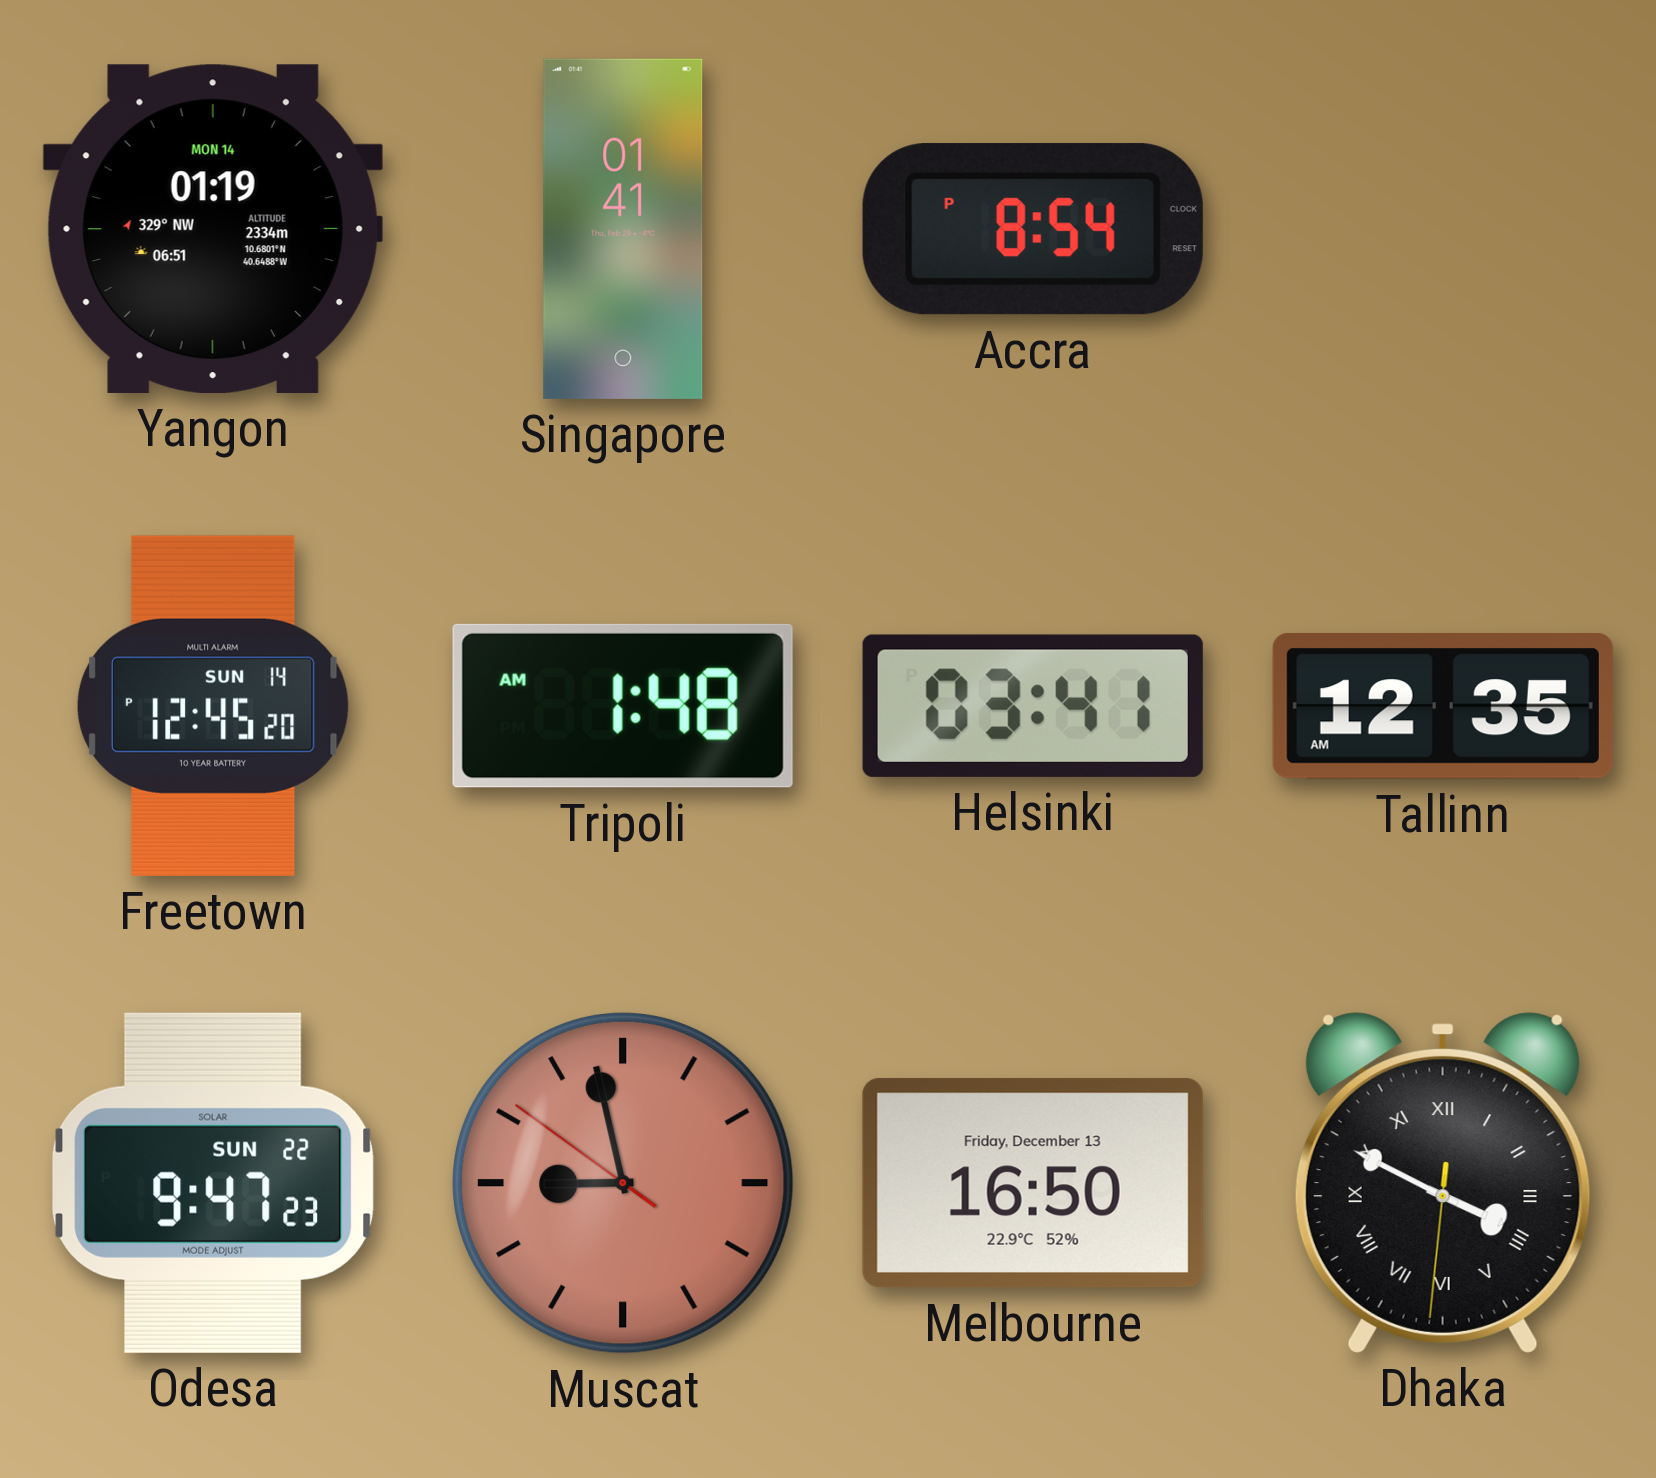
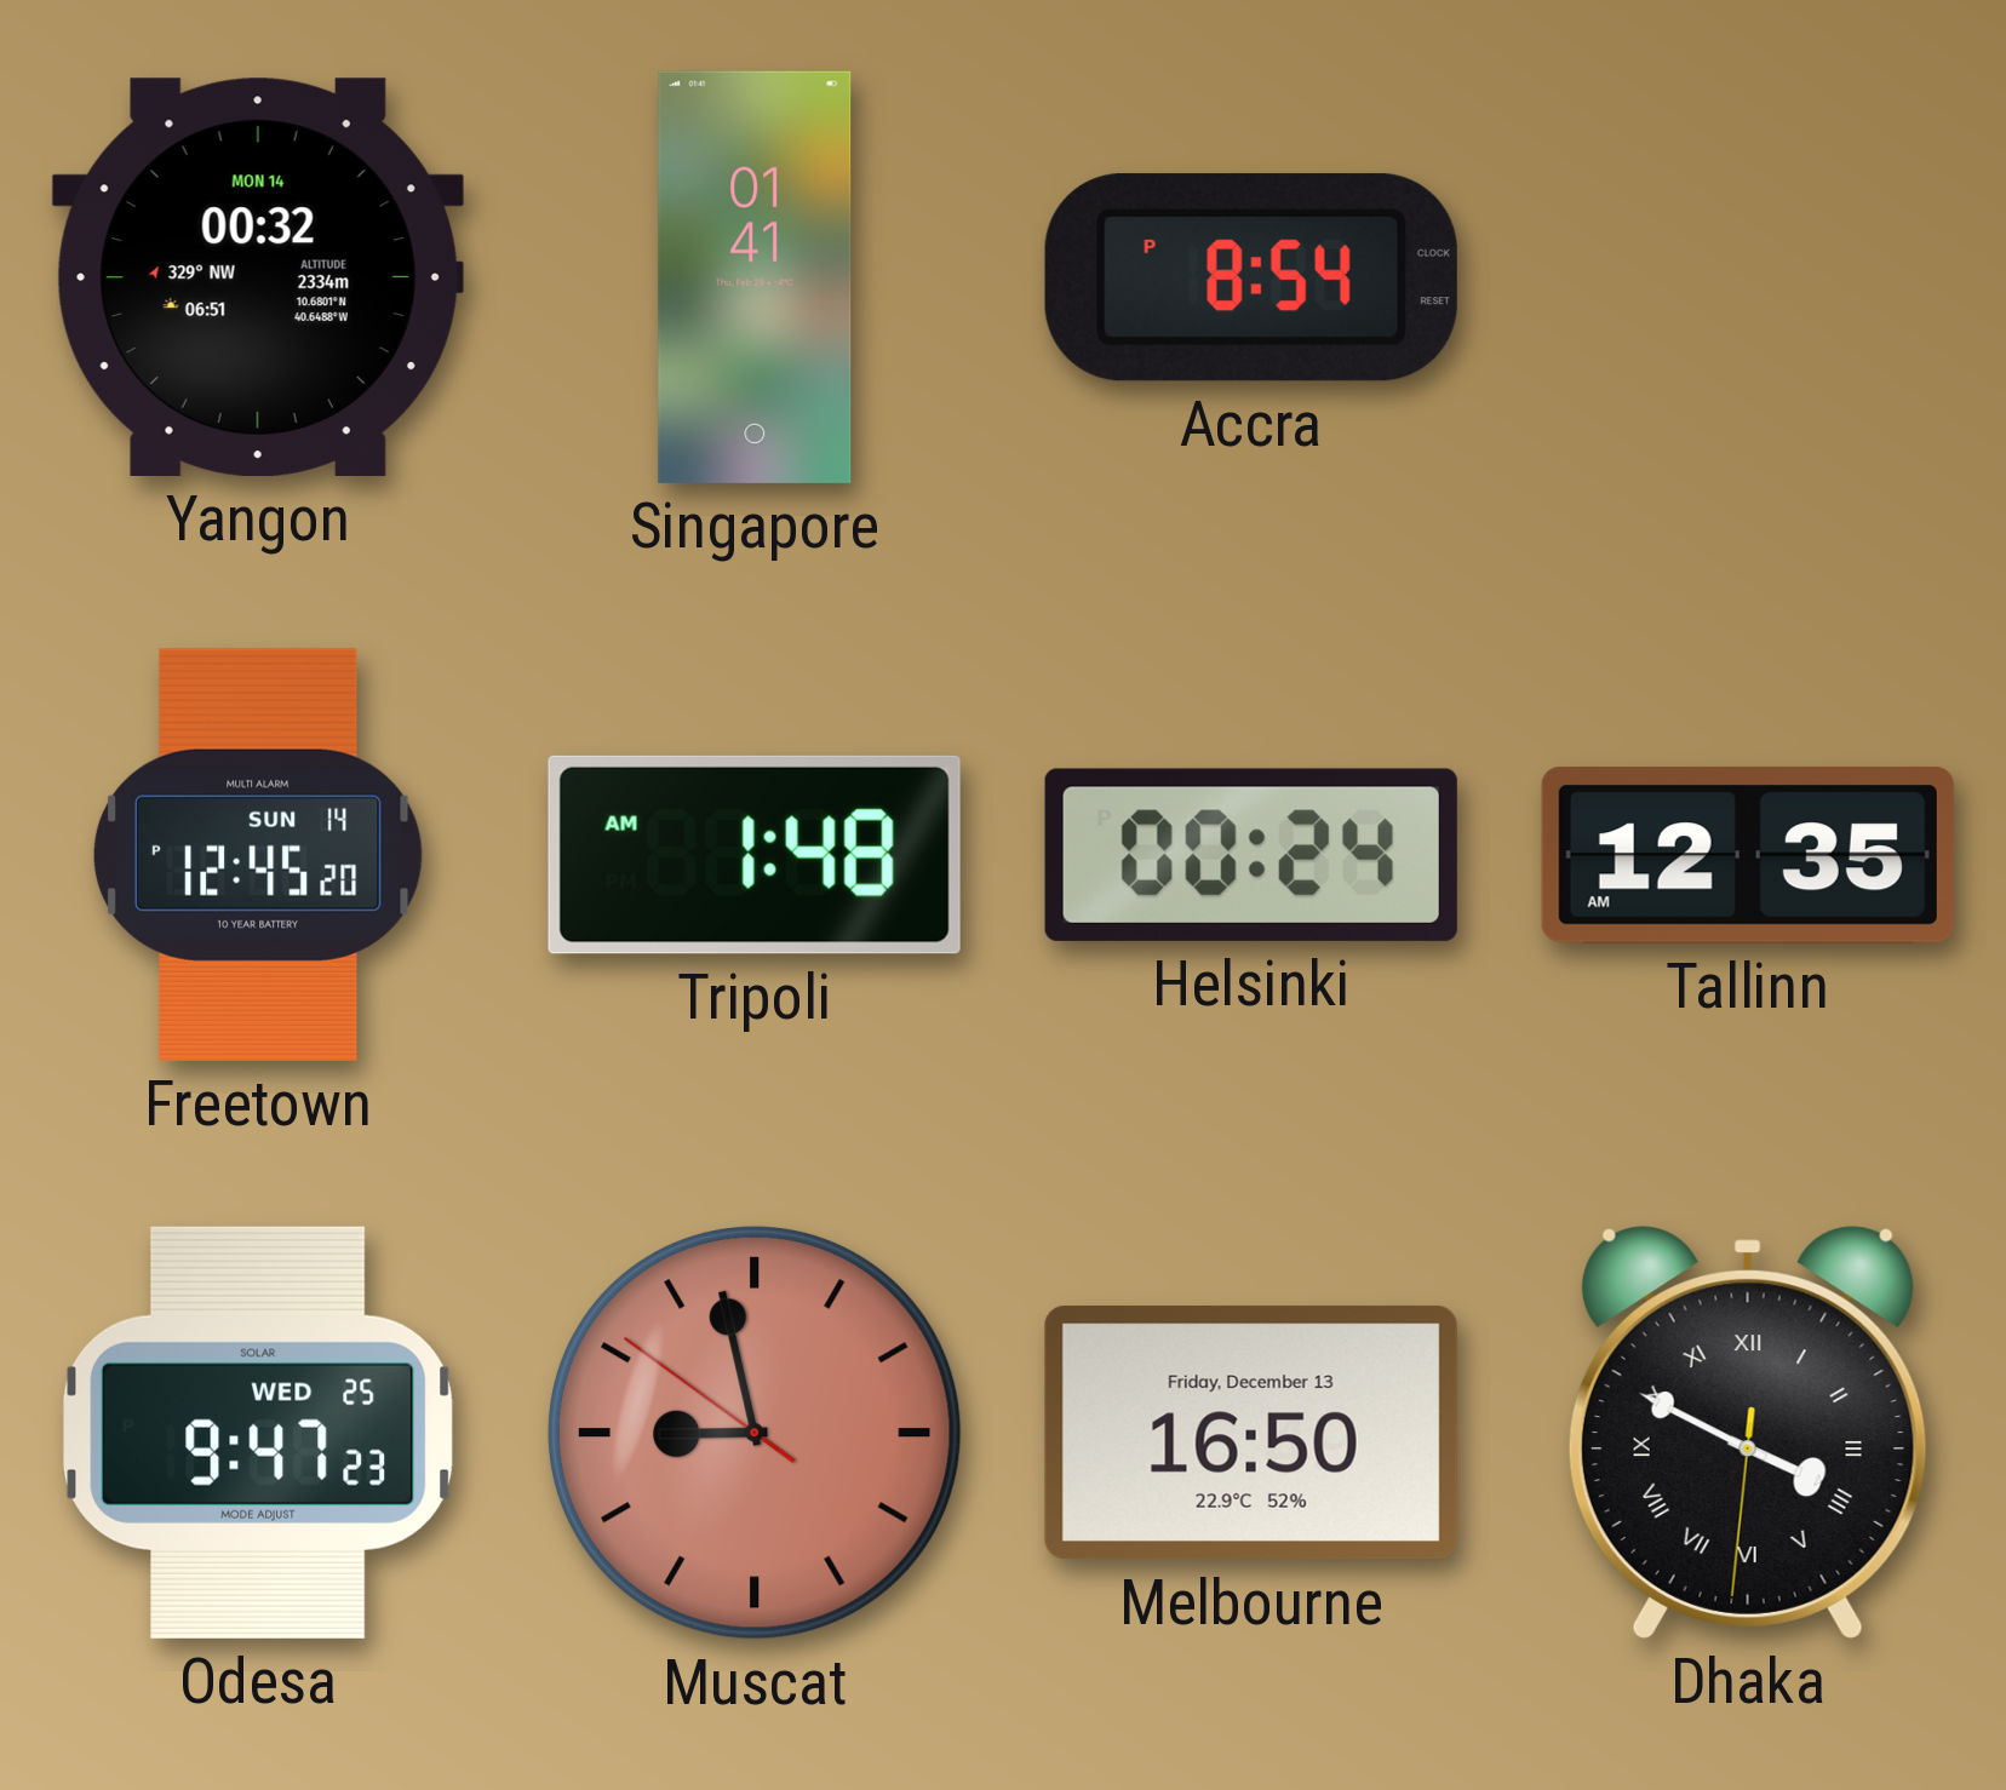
Yangon: 01:19 -> 00:32
Helsinki: 03:41 -> 00:24
Odesa date: SUN 22 -> WED 25
